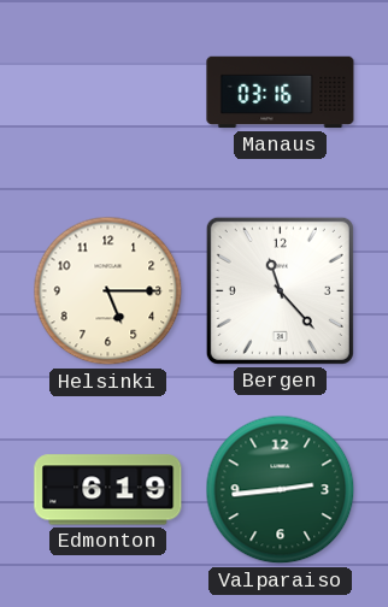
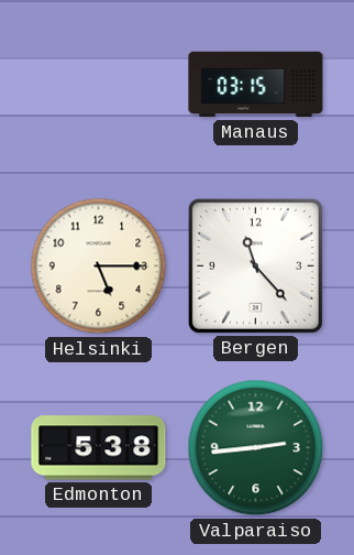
Manaus: 03:16 -> 03:15
Edmonton: 6:19 -> 5:38
